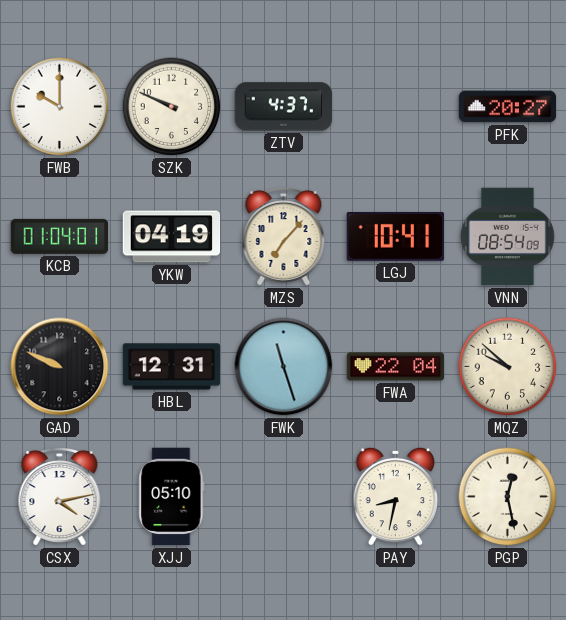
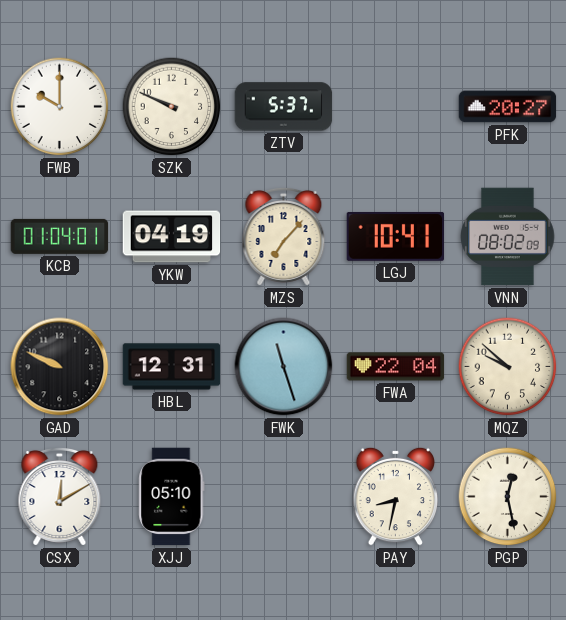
ZTV: 4:37 -> 5:37
VNN: 08:54 -> 08:02
CSX: 4:13 -> 12:10
